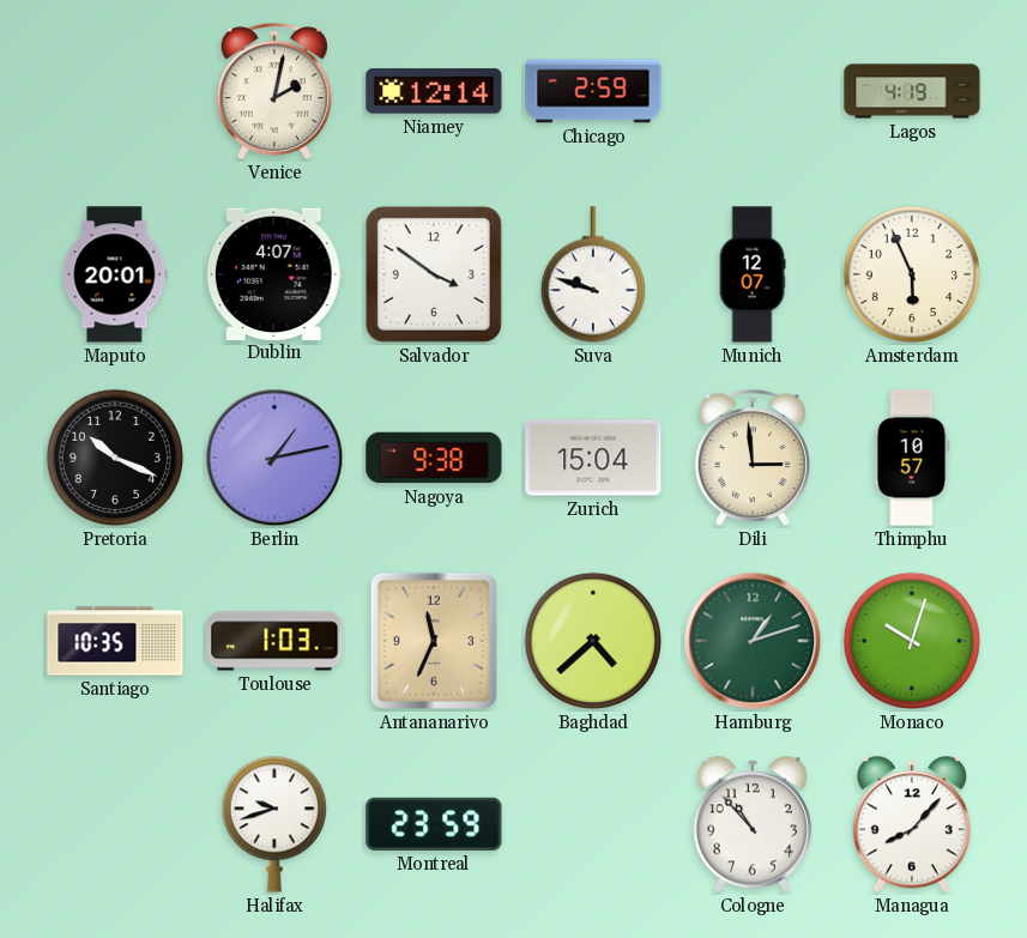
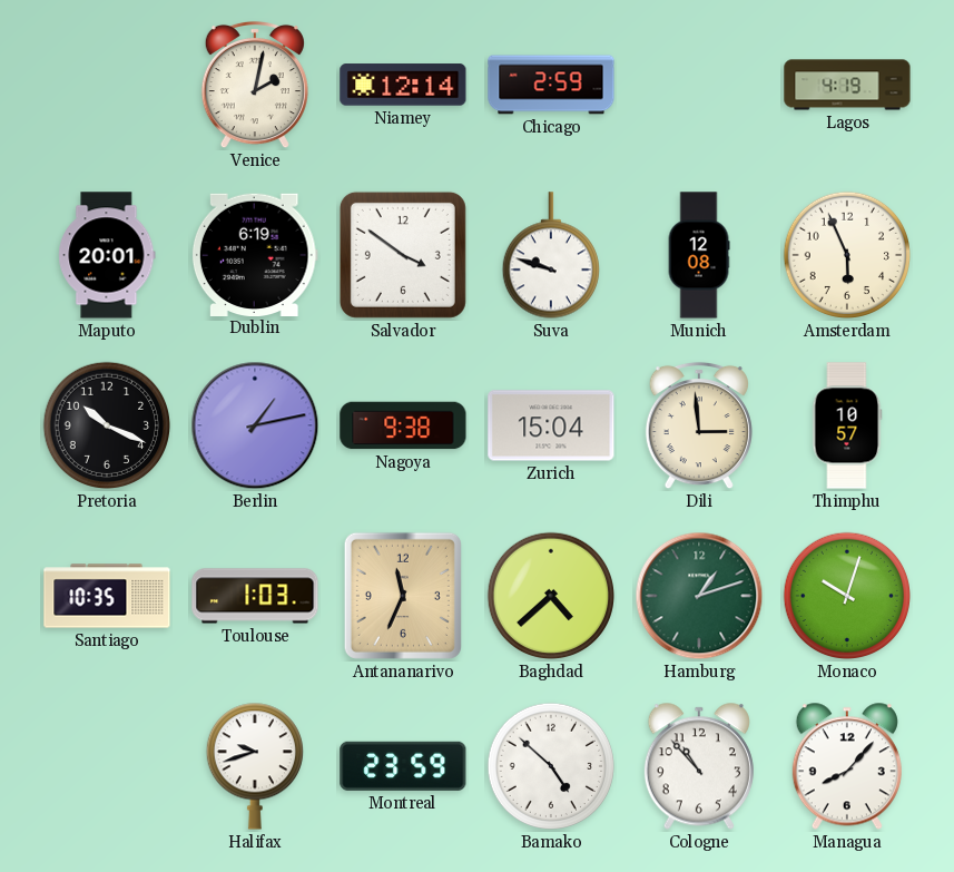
Dublin: 4:07 -> 6:19
Munich: 12:07 -> 12:08
Bamako: none -> 4:52
